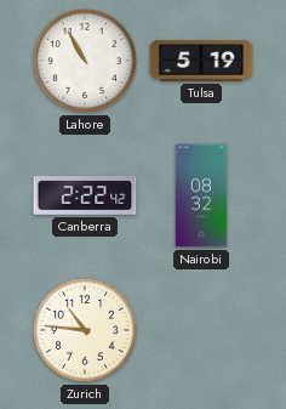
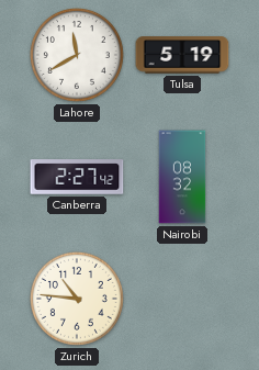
Lahore: 10:55 -> 11:40
Canberra: 2:22 -> 2:27
